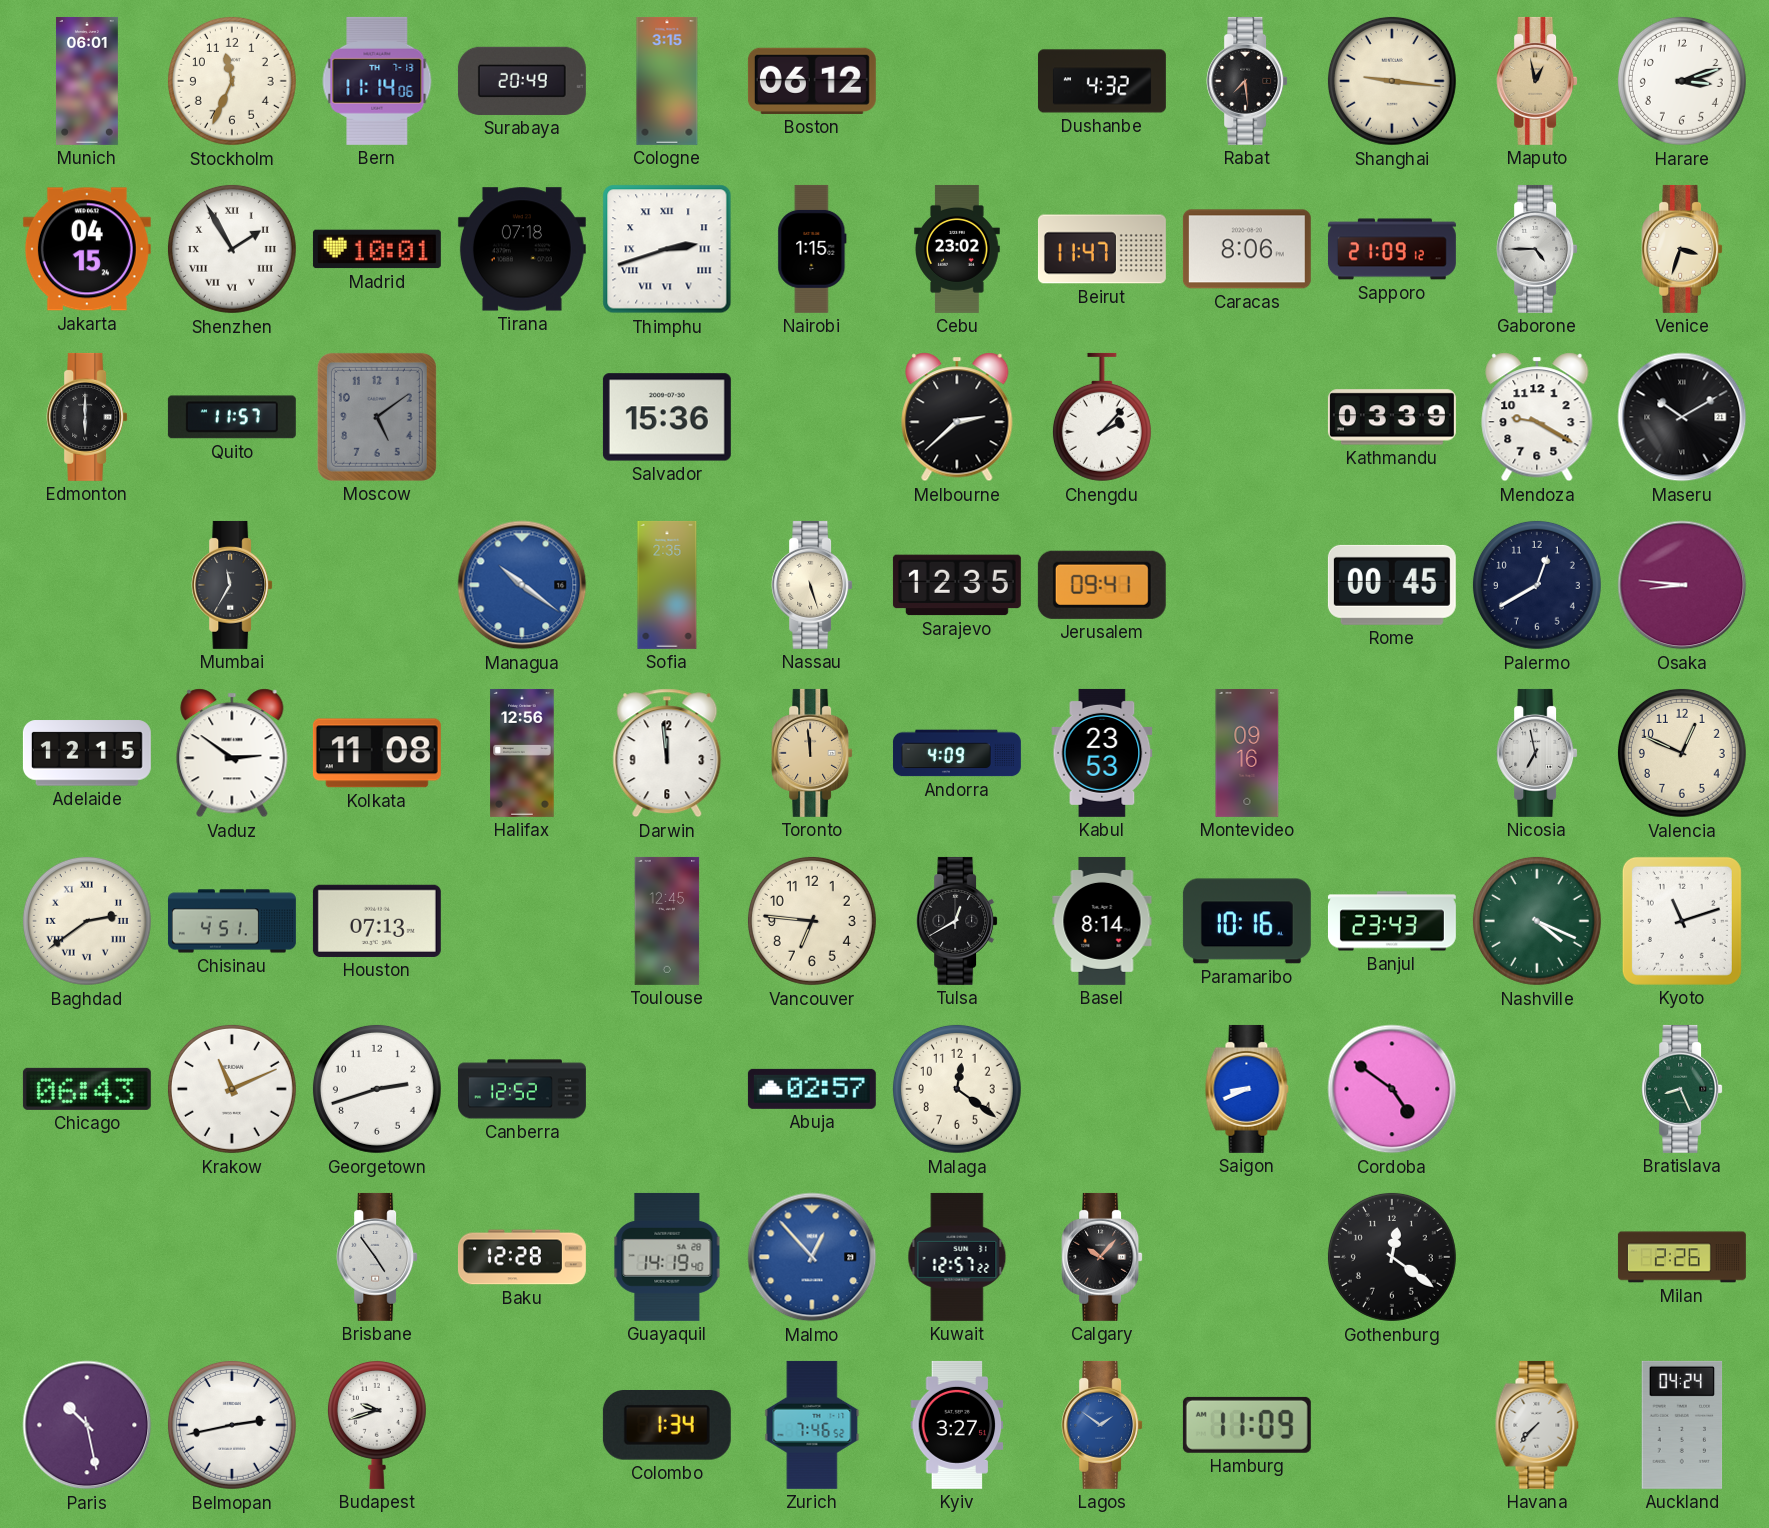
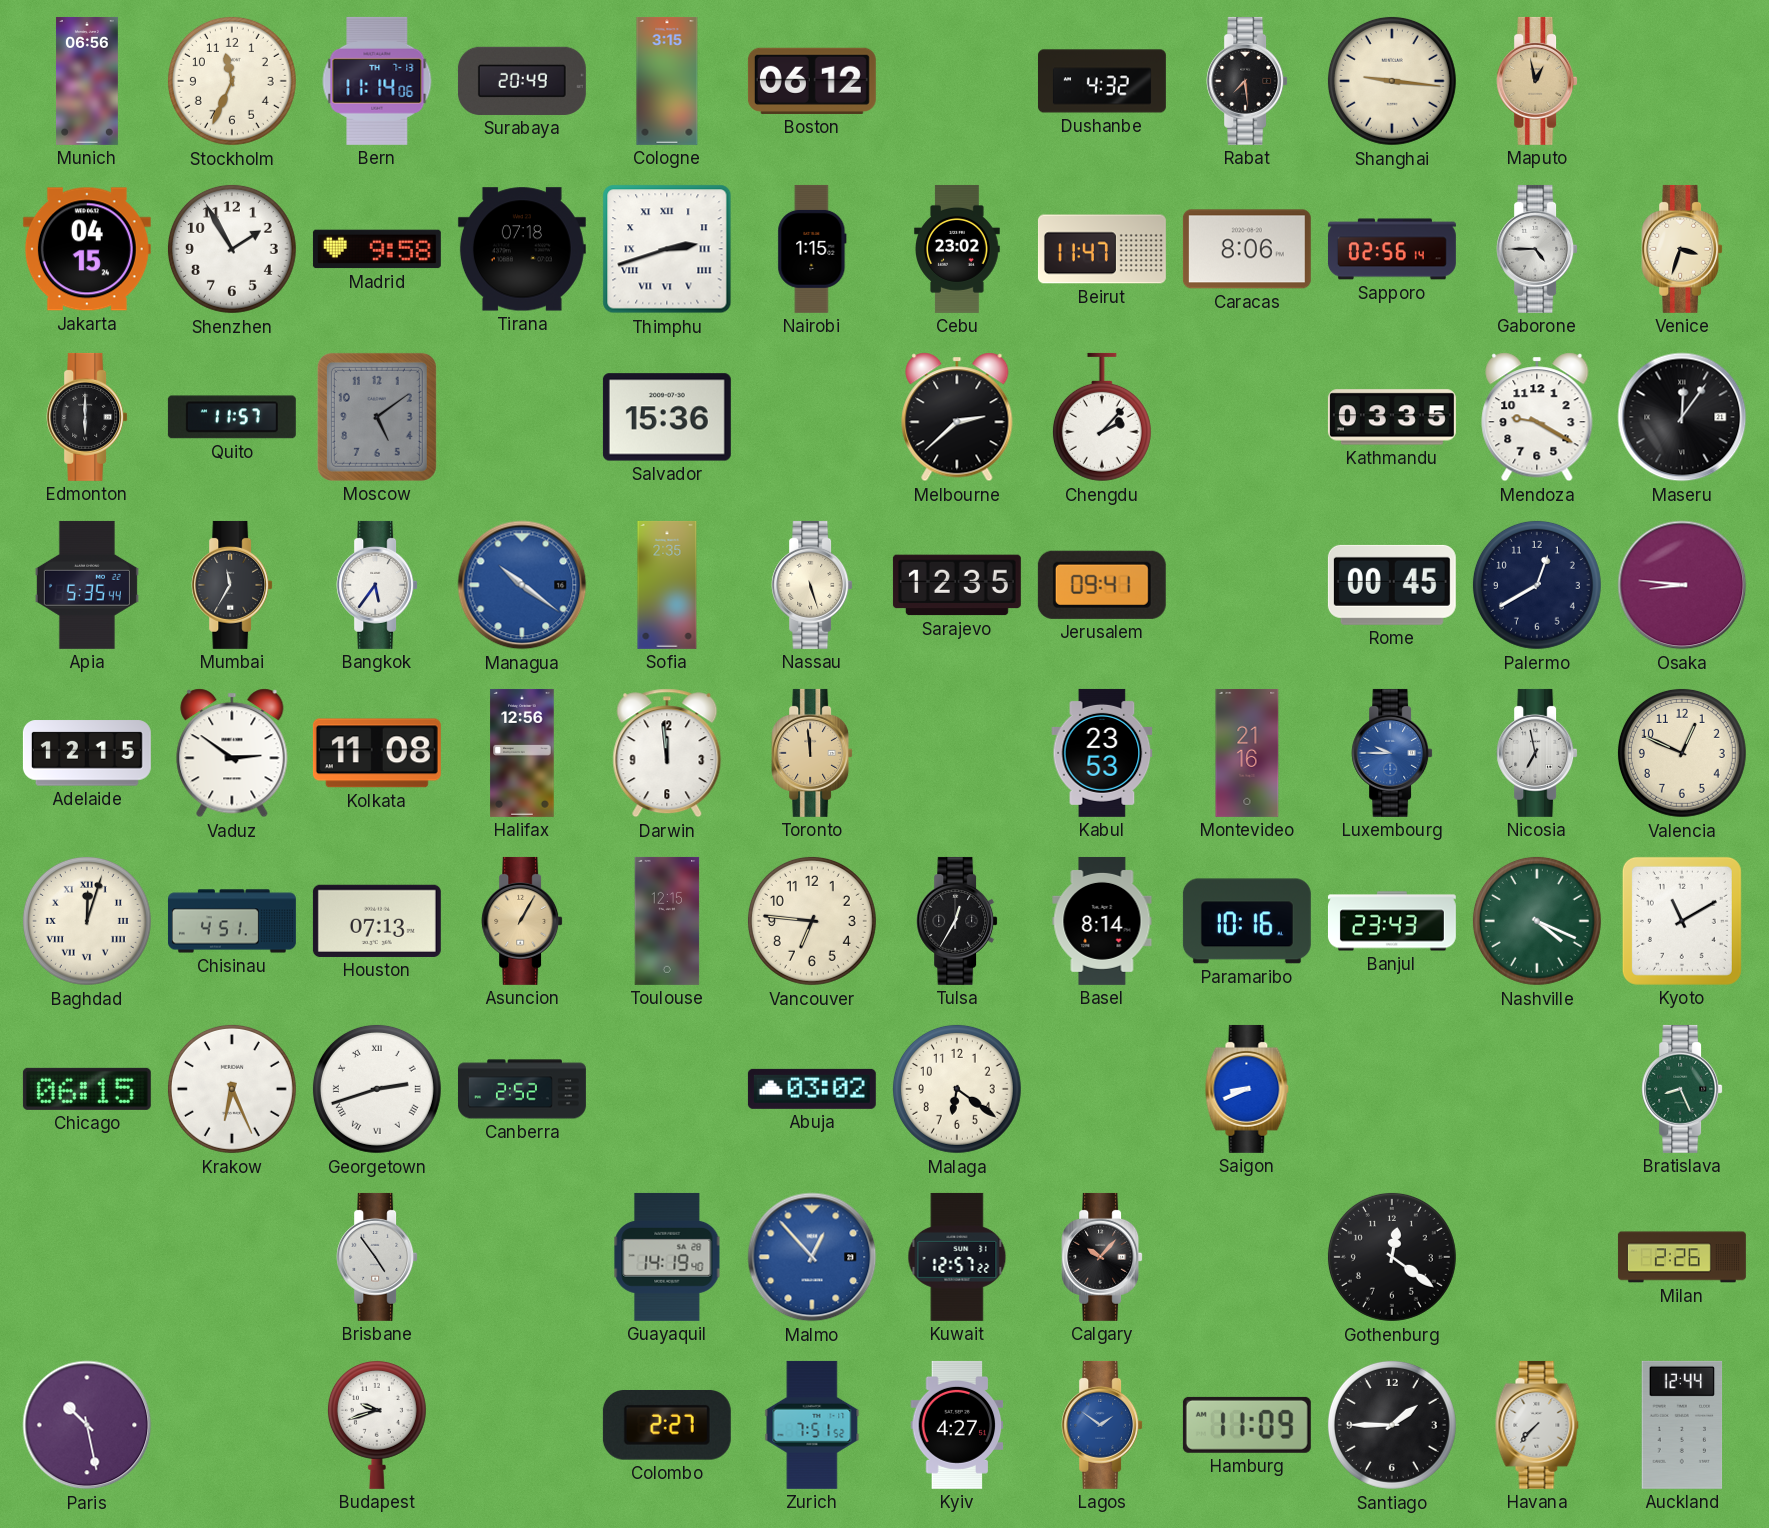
Munich: 06:01 -> 06:56
Harare: 3:12 -> none
Shenzhen numerals: Roman -> Arabic
Madrid: 10:01 -> 9:58
Sapporo: 21:09 -> 02:56
Kathmandu: 03:39 -> 03:35
Maseru: 10:10 -> 12:06
Apia: none -> 5:35
Bangkok: none -> 5:36
Andorra: 4:09 -> none
Montevideo: 09:16 -> 21:16
Luxembourg: none -> 9:45
Baghdad: 2:39 -> 12:03
Asuncion: none -> 1:05
Toulouse: 12:45 -> 12:15
Tulsa: 12:40 -> 12:35
Kyoto: 11:12 -> 11:10
Chicago: 06:43 -> 06:15
Krakow: 11:11 -> 6:26
Georgetown numerals: Arabic -> Roman
Canberra: 12:52 -> 2:52
Abuja: 02:57 -> 03:02
Malaga: 12:21 -> 6:21
Cordoba: 4:51 -> none
Baku: 12:28 -> none
Belmopan: 2:43 -> none
Colombo: 1:34 -> 2:27
Zurich: 7:46 -> 7:51
Kyiv: 3:27 -> 4:27
Santiago: none -> 1:45
Auckland: 04:24 -> 12:44
